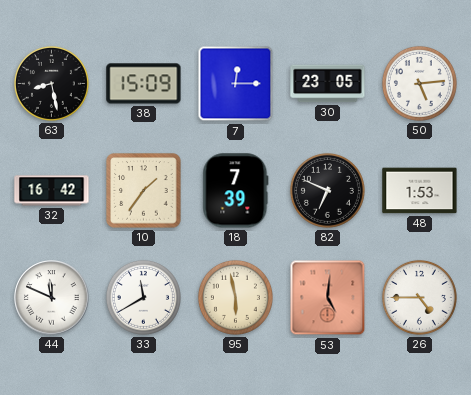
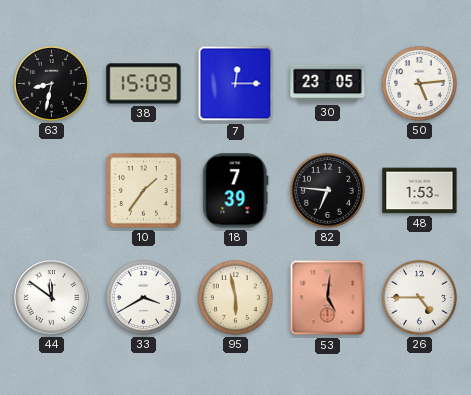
63: 8:28 -> 8:32
32: 16:42 -> none
82: 6:49 -> 6:46
44: 11:49 -> 11:51
33: 11:40 -> 3:40
